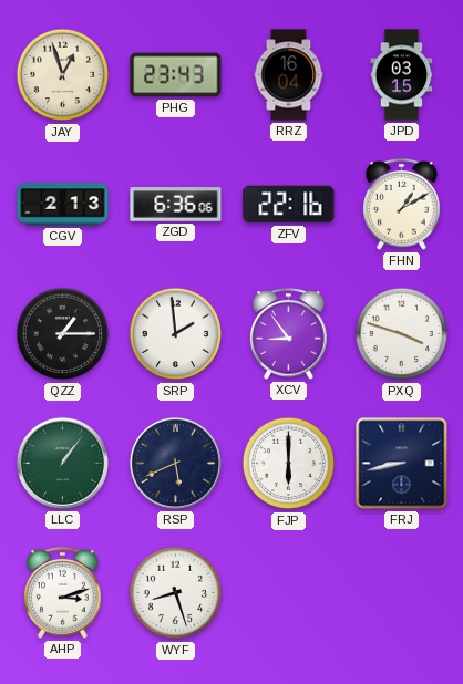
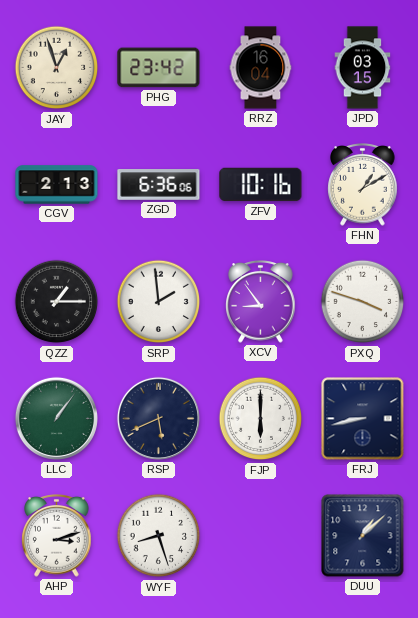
PHG: 23:43 -> 23:42
ZFV: 22:16 -> 10:16
DUU: none -> 1:08
